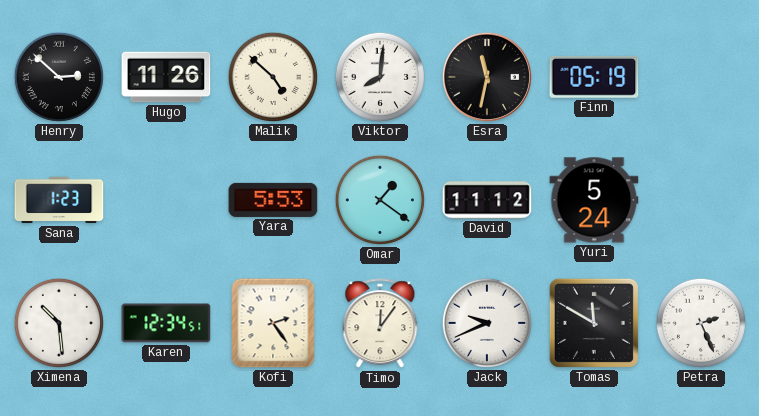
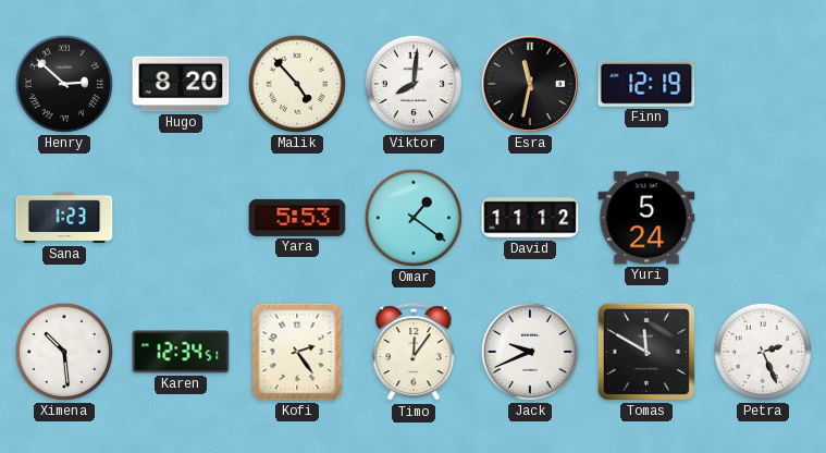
Hugo: 11:26 -> 8:20
Malik: 4:52 -> 4:53
Finn: 05:19 -> 12:19
